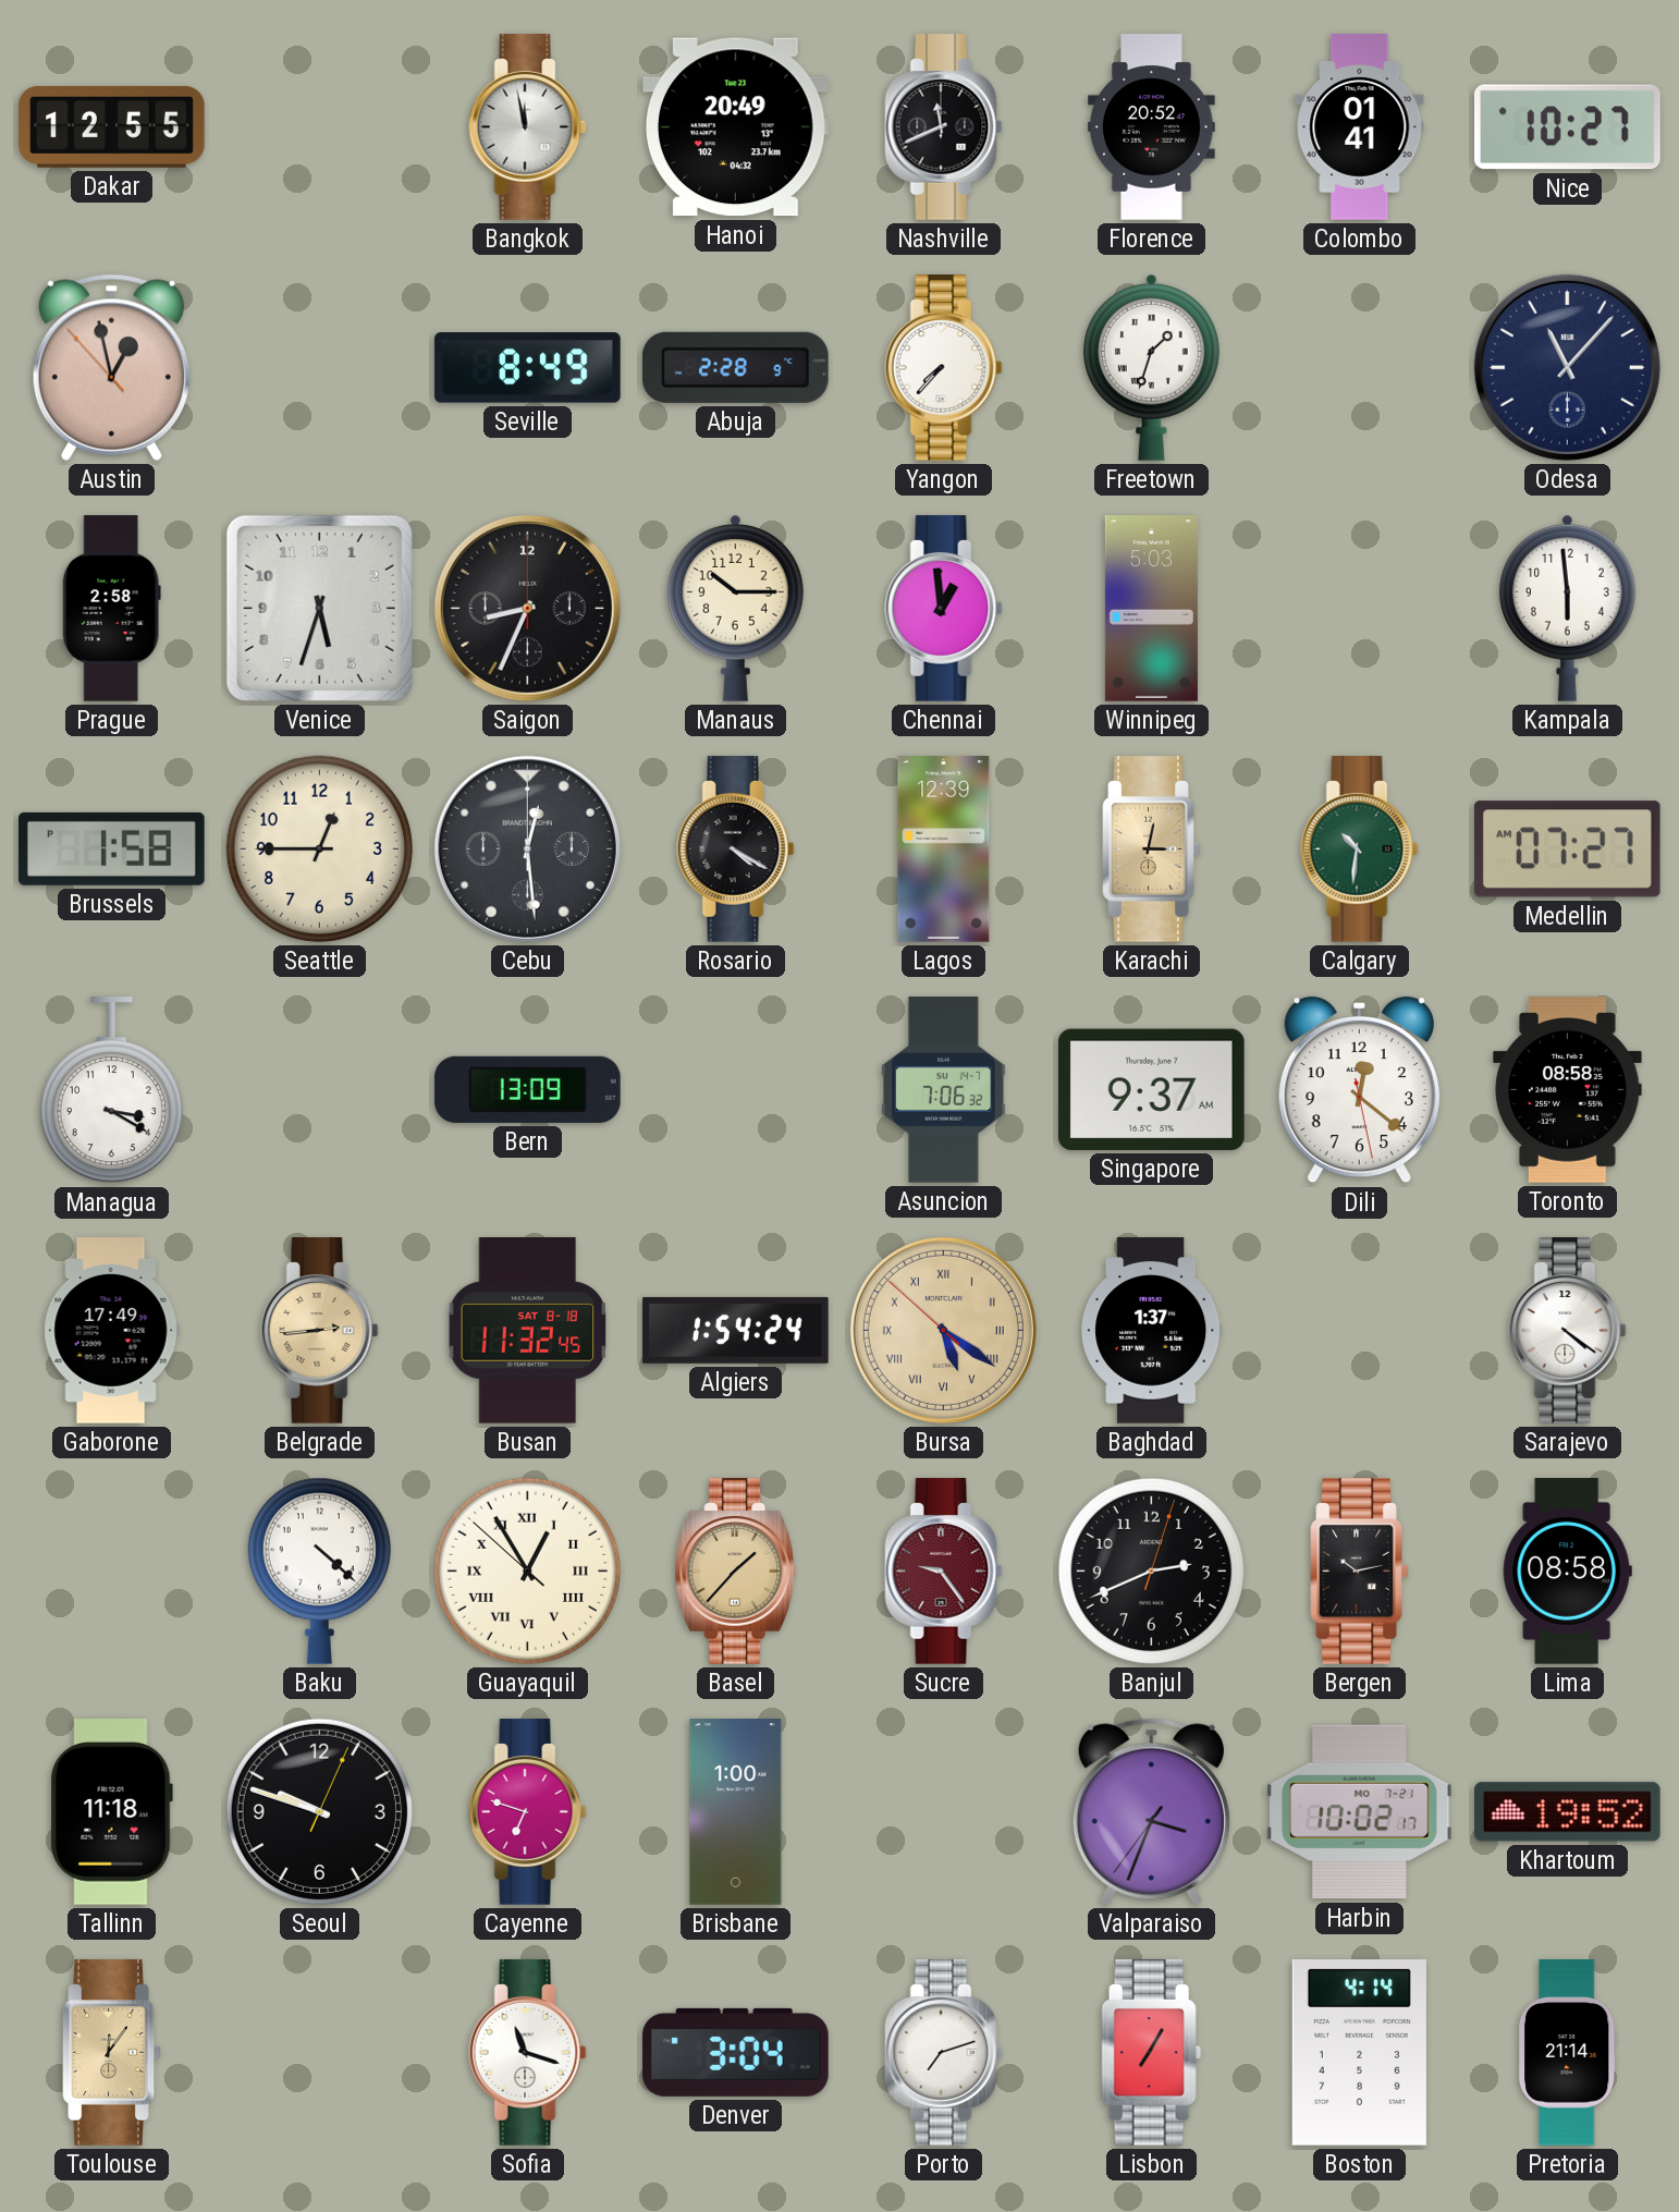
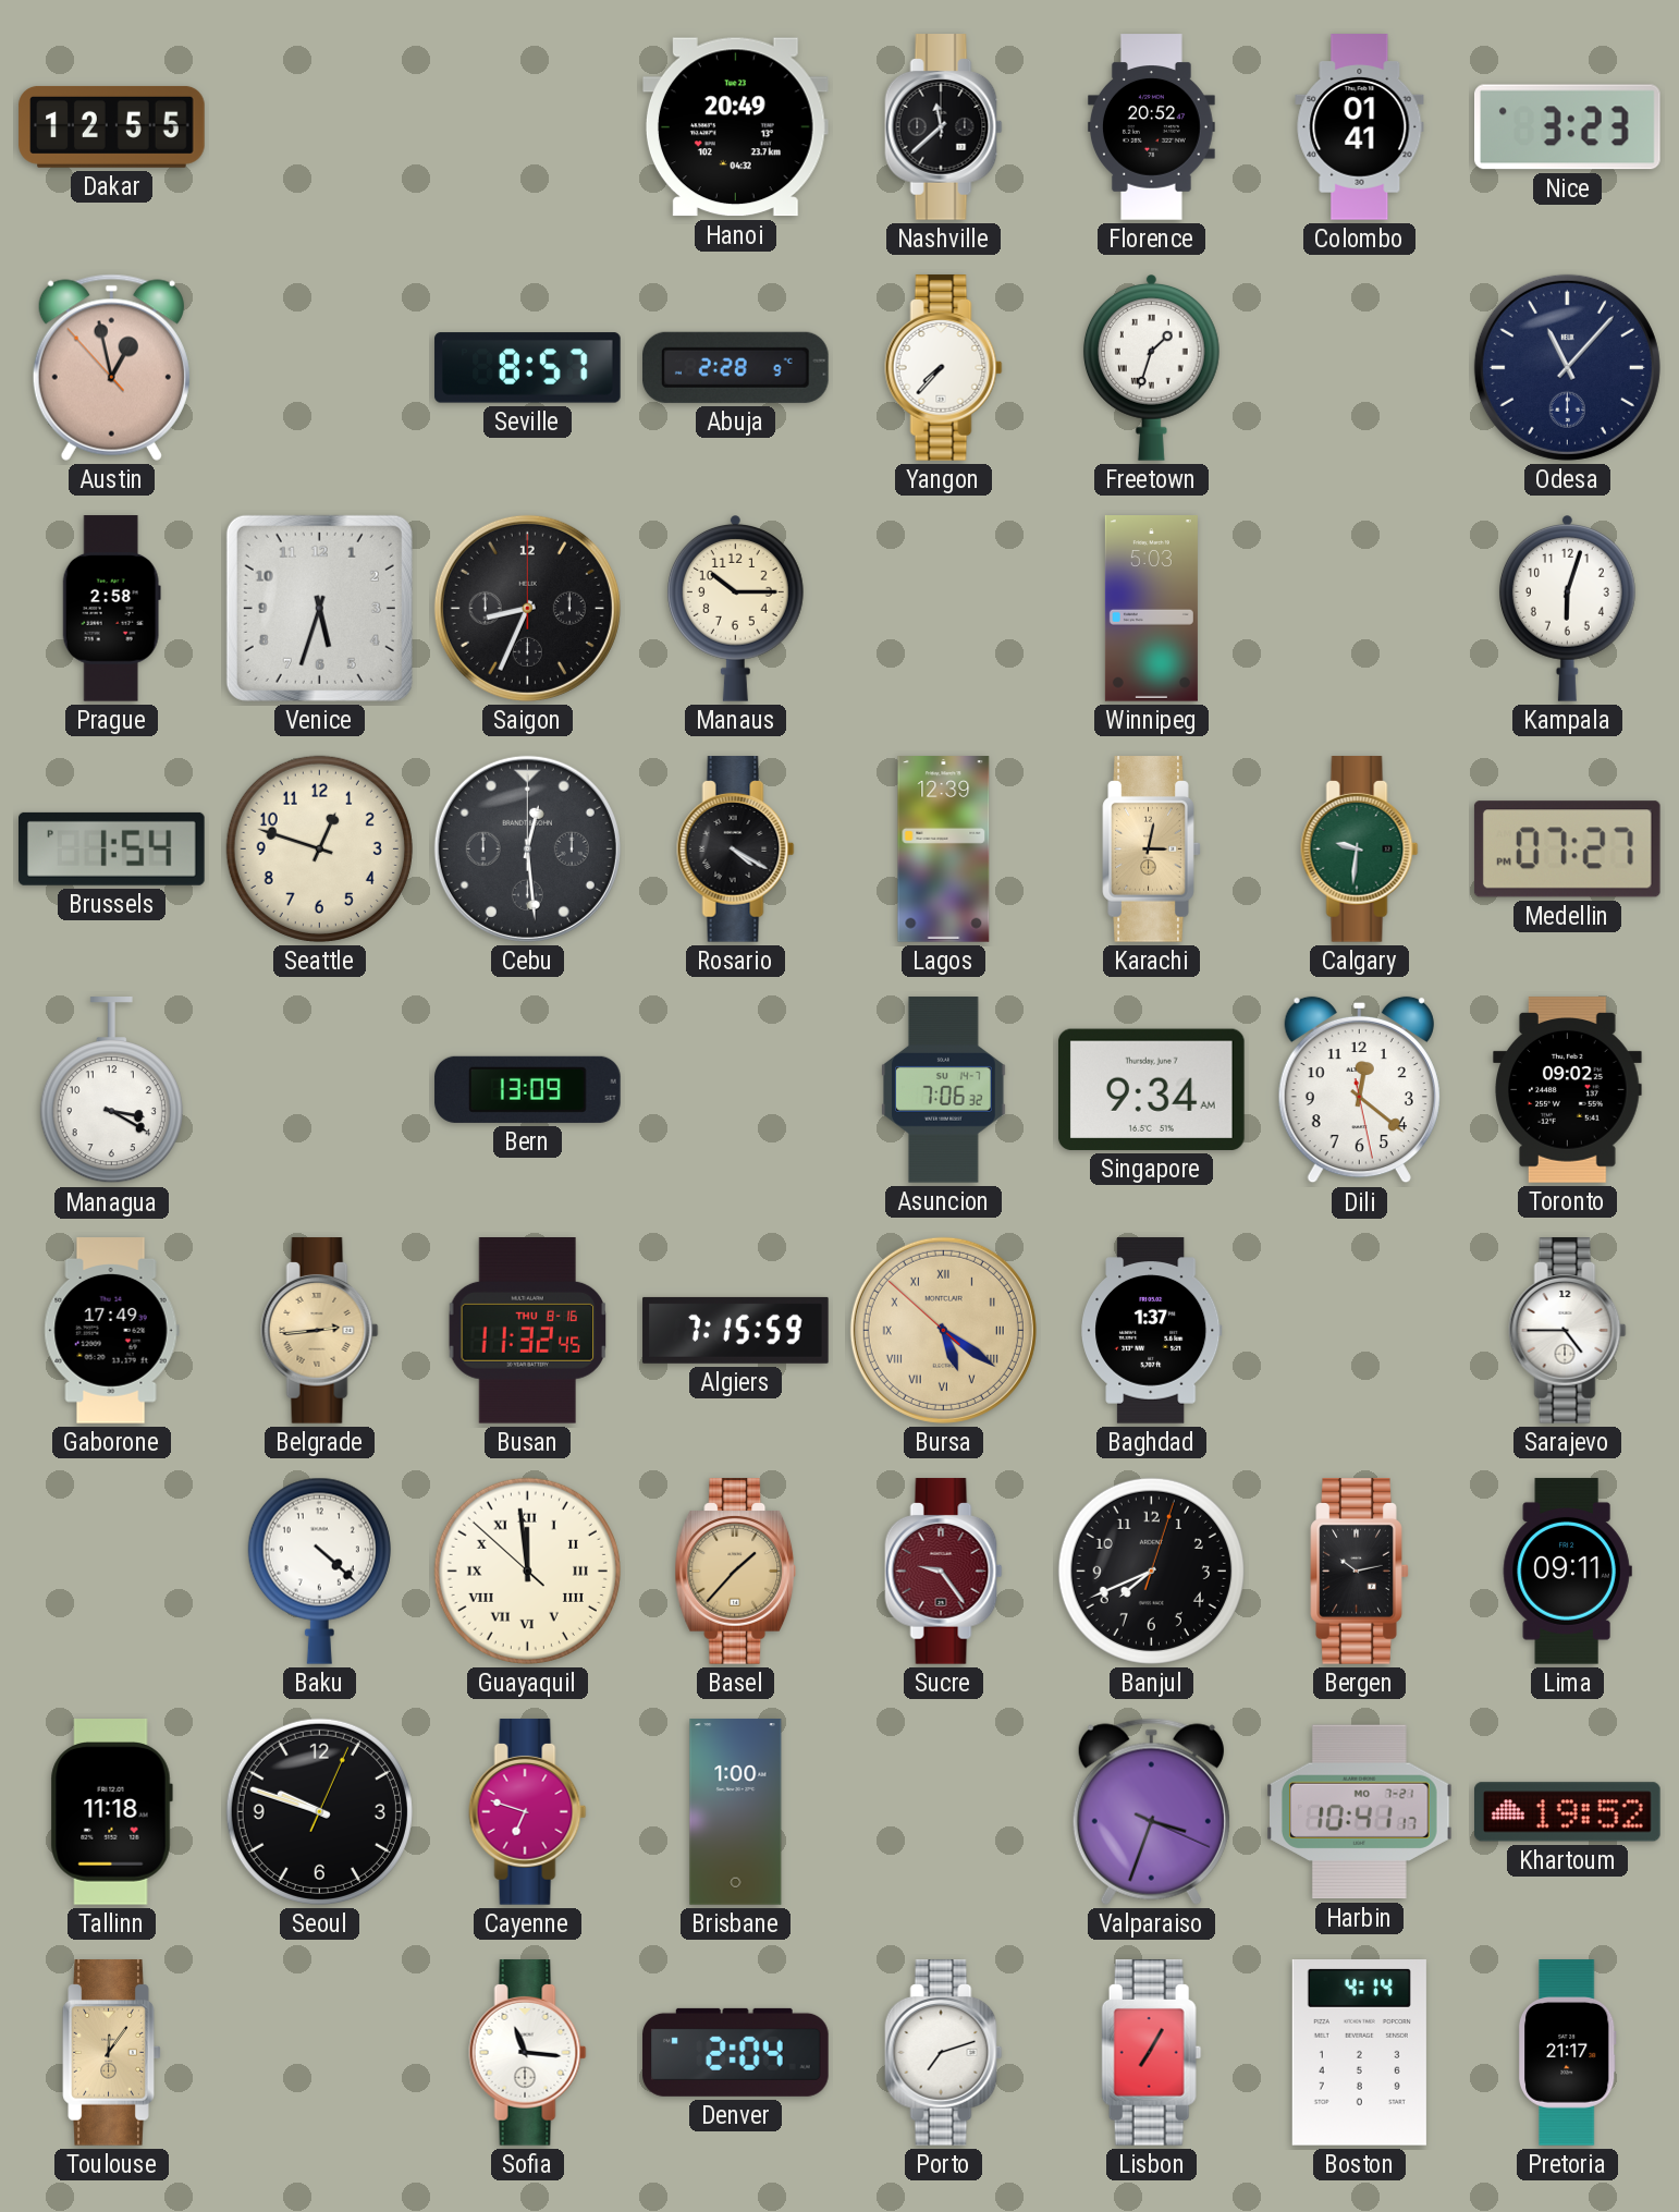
Bangkok: 11:58 -> none
Nashville: 11:41 -> 11:38
Nice: 10:27 -> 3:23
Seville: 8:49 -> 8:57
Chennai: 12:59 -> none
Kampala: 5:59 -> 6:03
Brussels: 1:58 -> 1:54
Seattle: 12:45 -> 12:48
Calgary: 10:31 -> 9:31
Medellin: 07:27 AM -> 07:27 PM
Singapore: 9:37 -> 9:34
Toronto: 08:58 -> 09:02
Busan date: SAT 8-18 -> THU 8-16
Algiers: 1:54 -> 7:15
Sarajevo: 4:21 -> 4:45
Guayaquil: 12:54 -> 11:58
Banjul: 2:41 -> 7:41
Lima: 08:58 -> 09:11
Valparaiso: 3:33:36 -> 3:33:19
Harbin: 10:02 -> 10:41
Sofia: 11:18 -> 11:16
Denver: 3:04 -> 2:04
Pretoria: 21:14 -> 21:17
